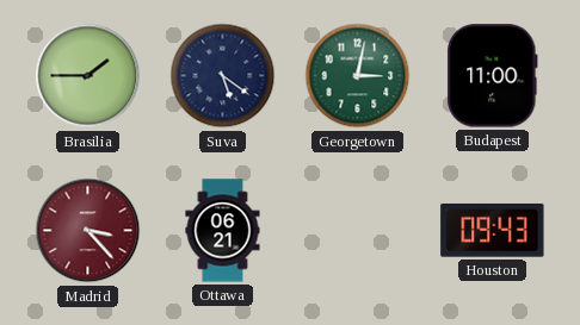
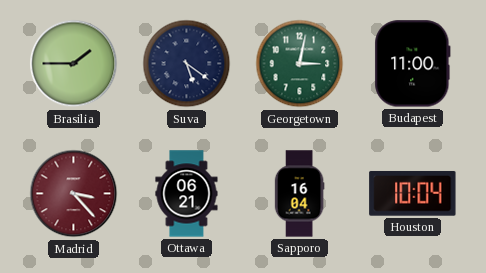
Sapporo: none -> 16:04
Houston: 09:43 -> 10:04
